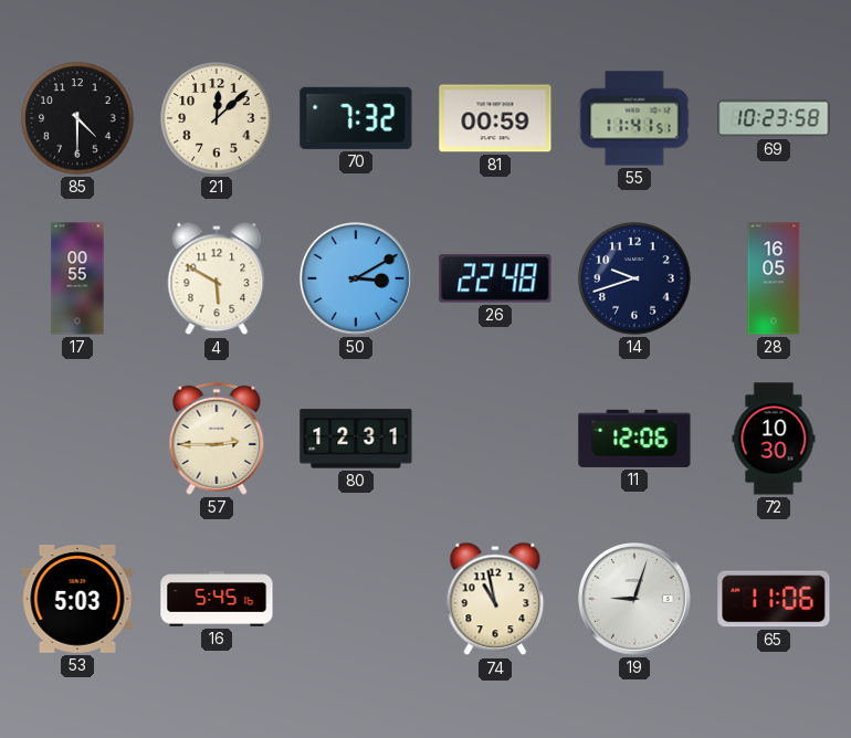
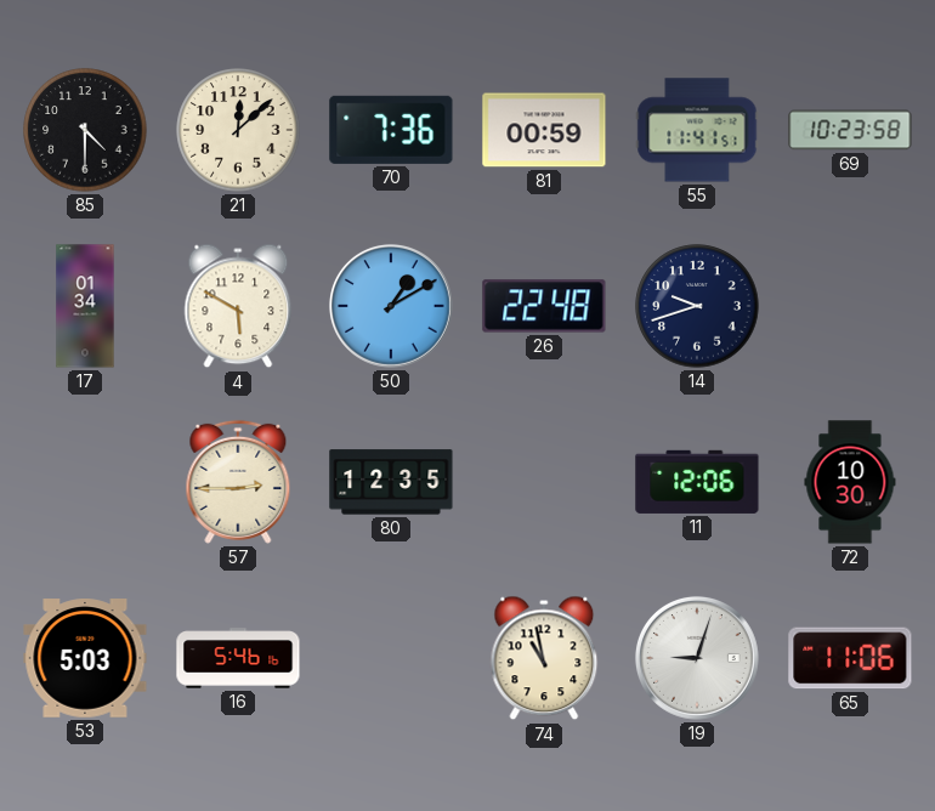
70: 7:32 -> 7:36
17: 00:55 -> 01:34
50: 3:10 -> 1:10
28: 16:05 -> none
80: 12:31 -> 12:35
16: 5:45 -> 5:46
